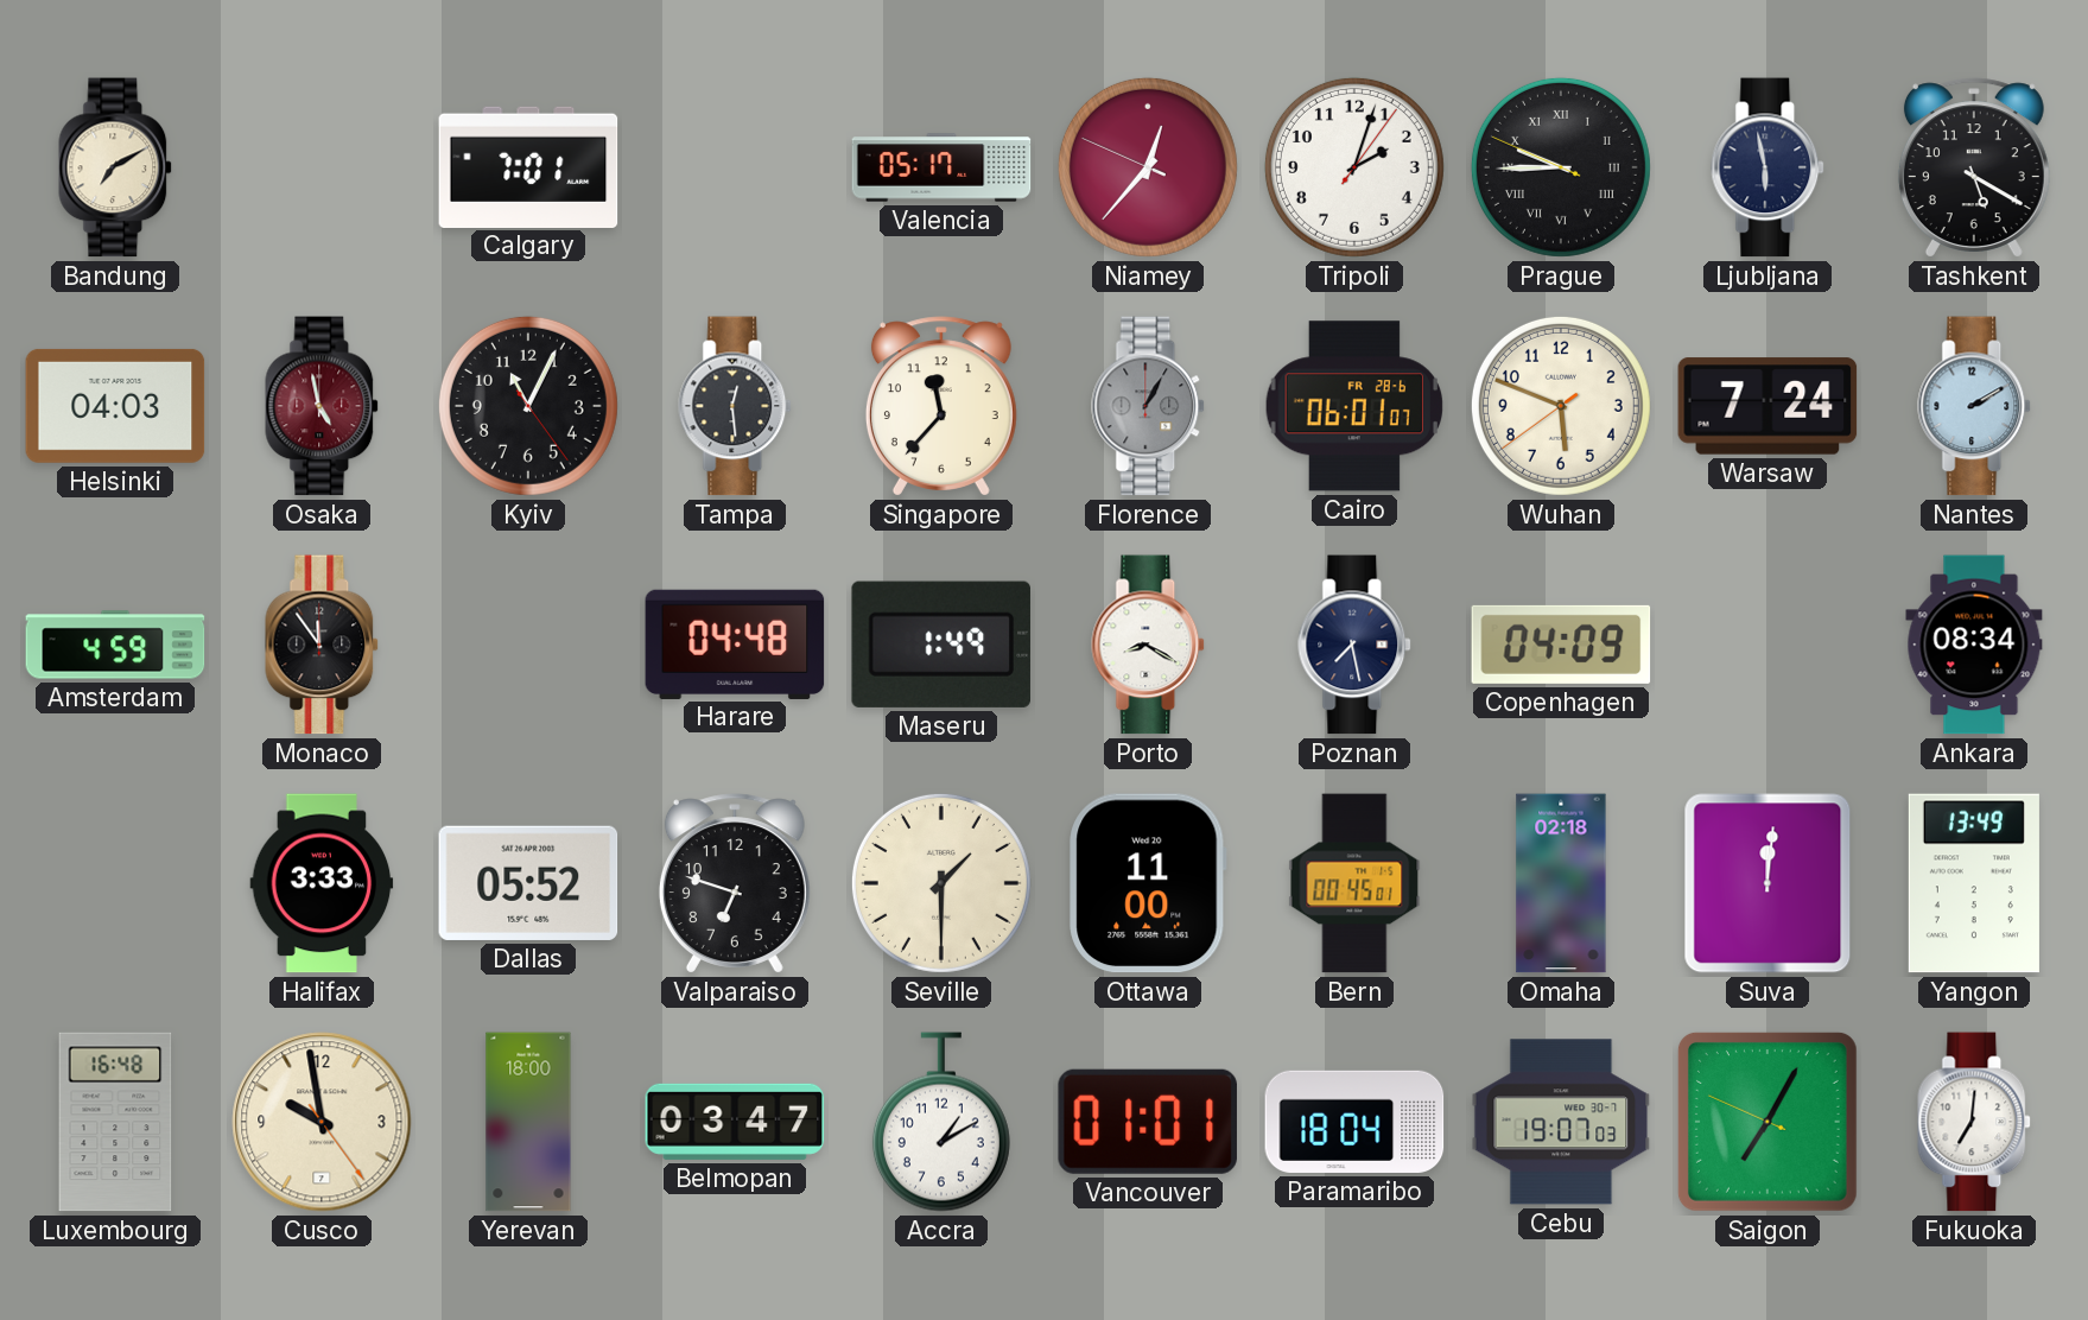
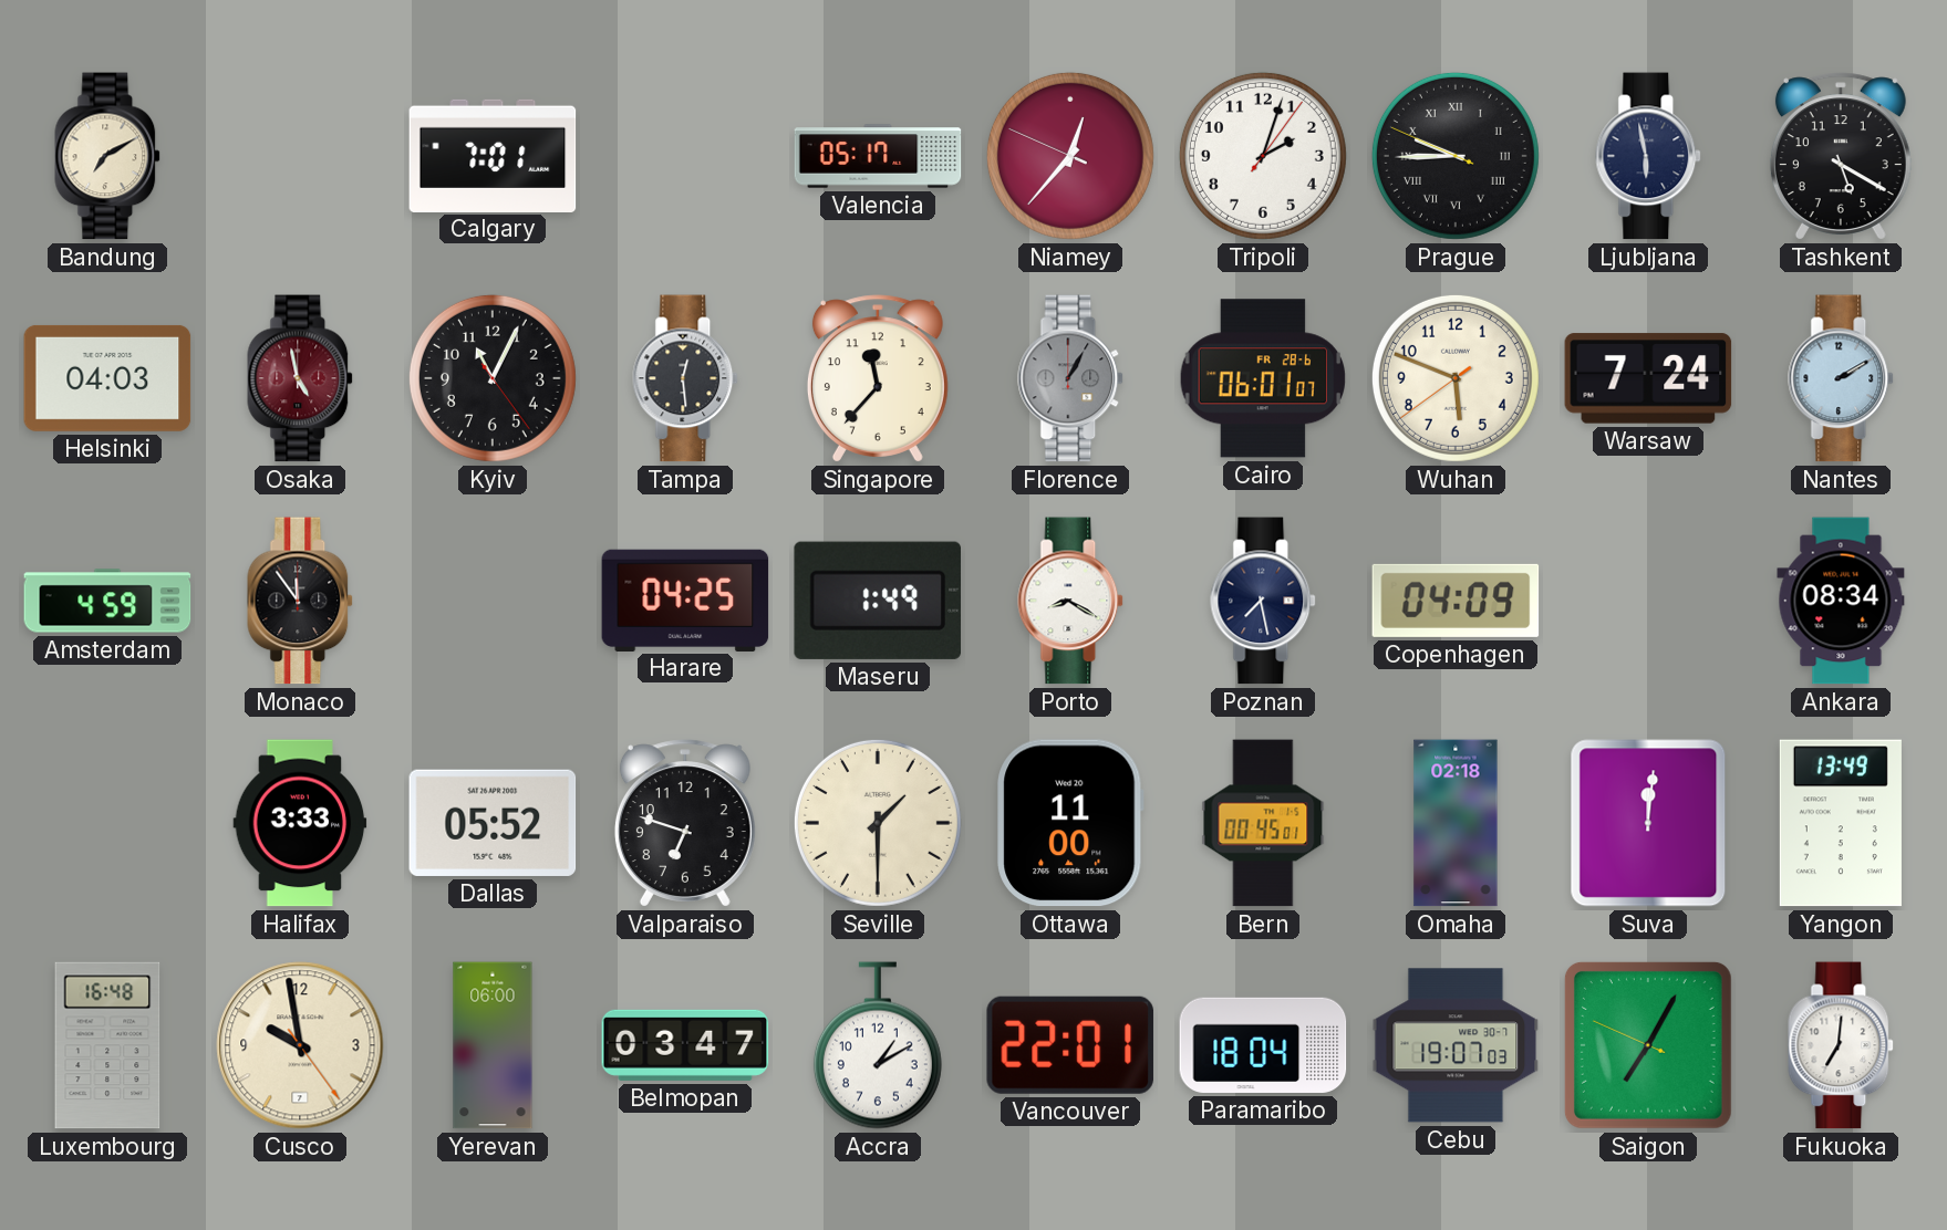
Harare: 04:48 -> 04:25
Yerevan: 18:00 -> 06:00
Vancouver: 01:01 -> 22:01
